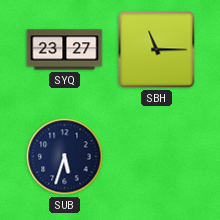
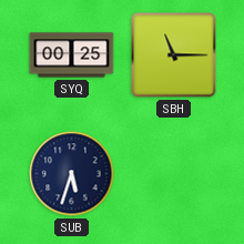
SYQ: 23:27 -> 00:25
